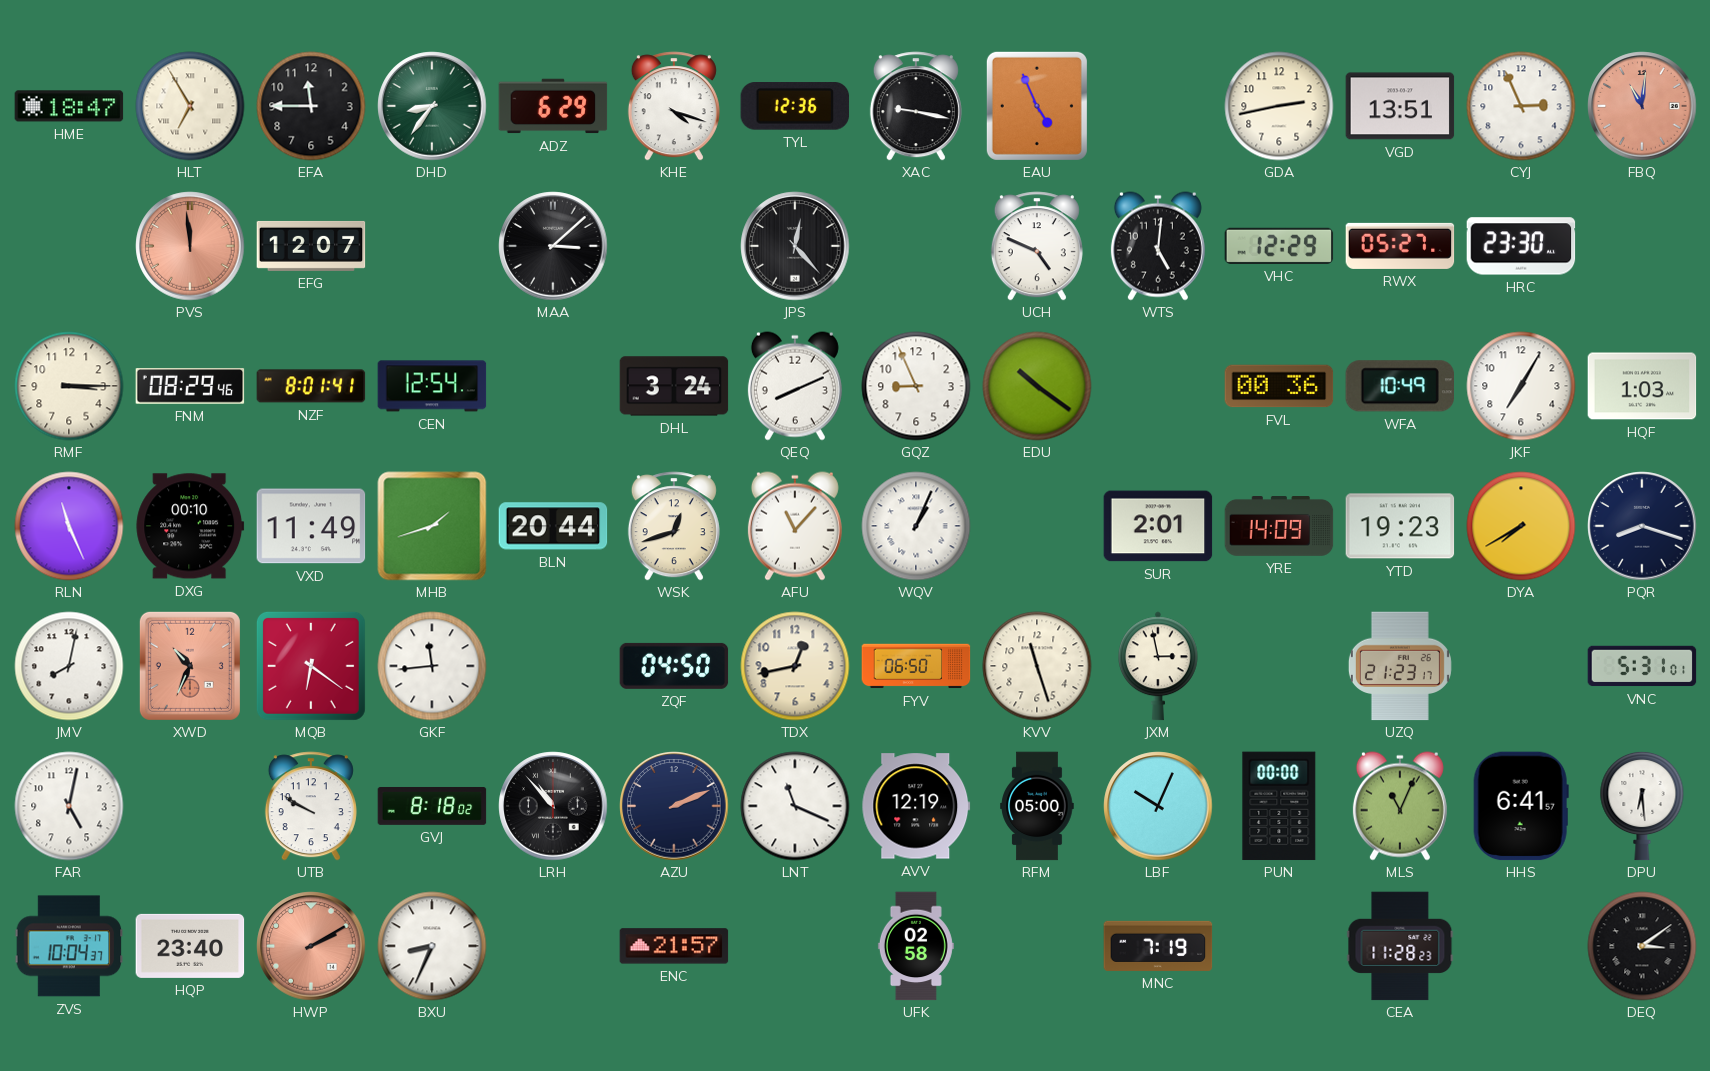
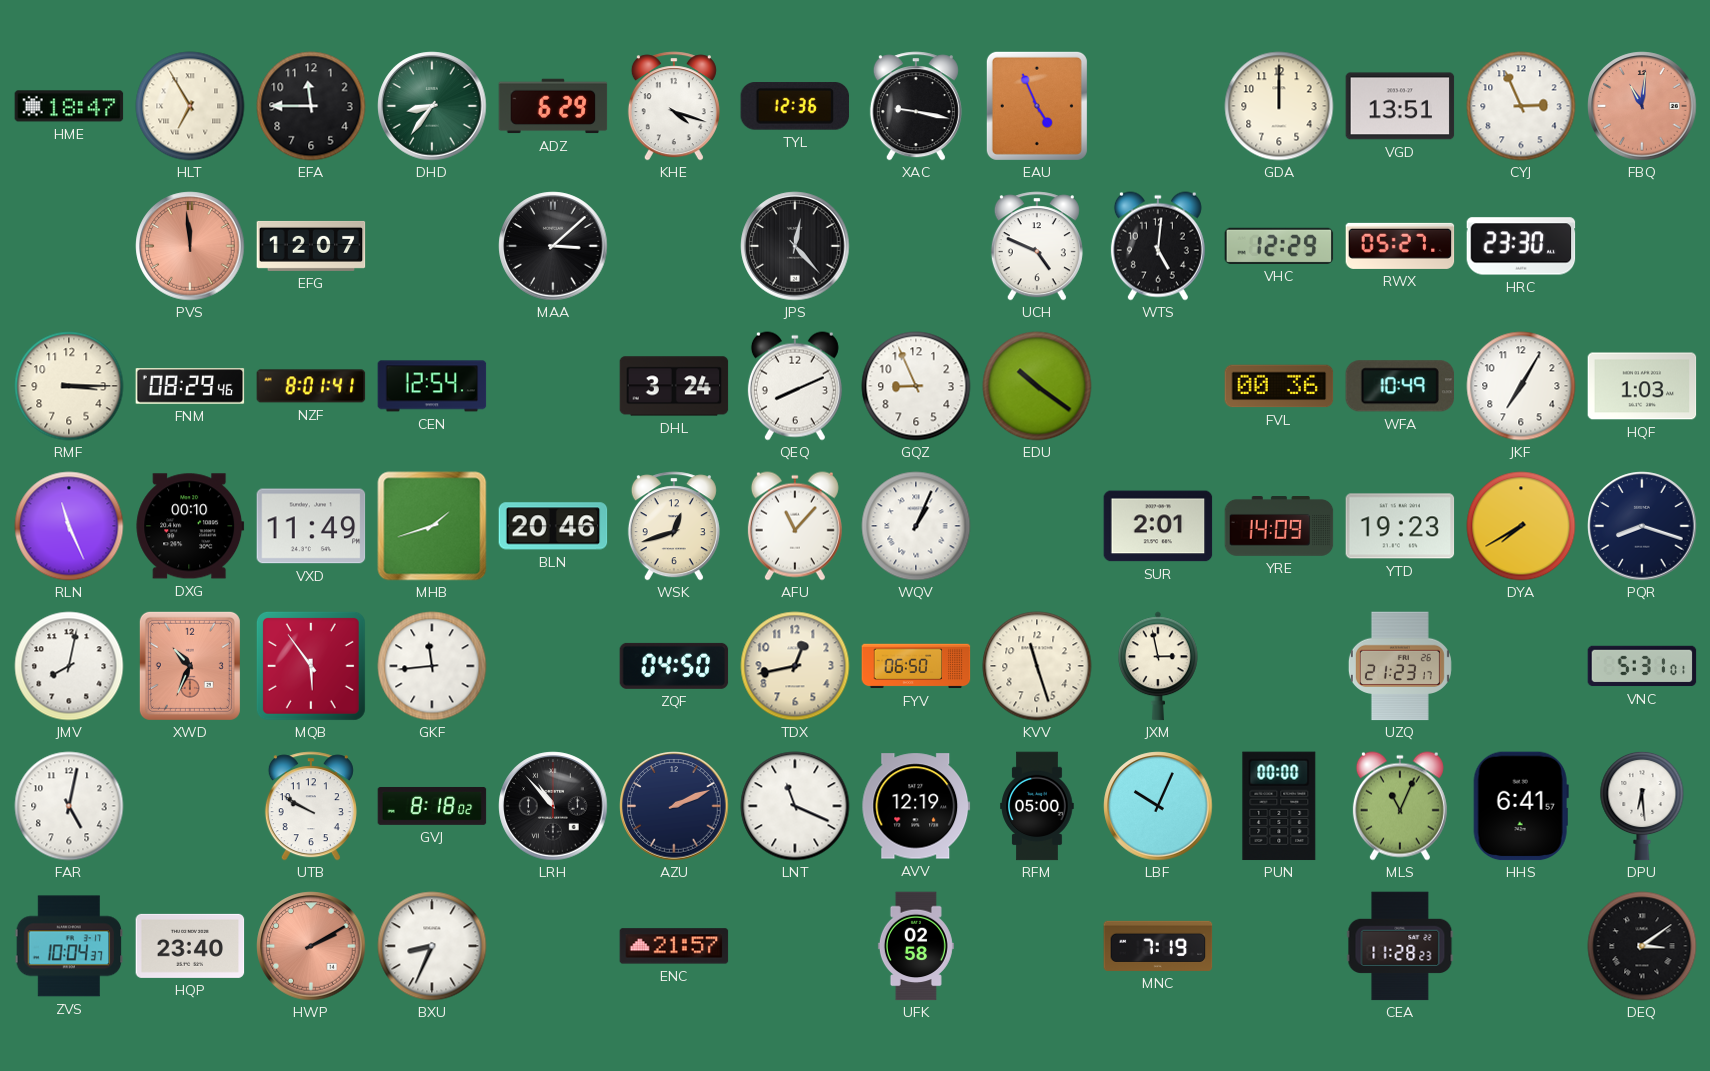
GDA: 2:43 -> 12:00
BLN: 20:44 -> 20:46
MQB: 6:21 -> 5:54
